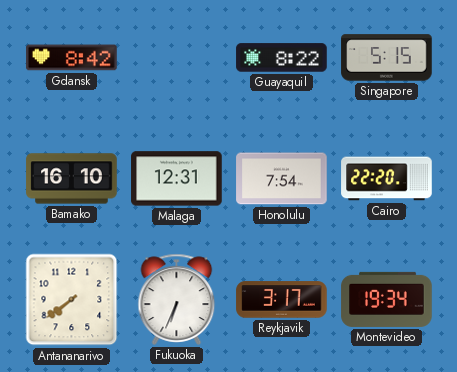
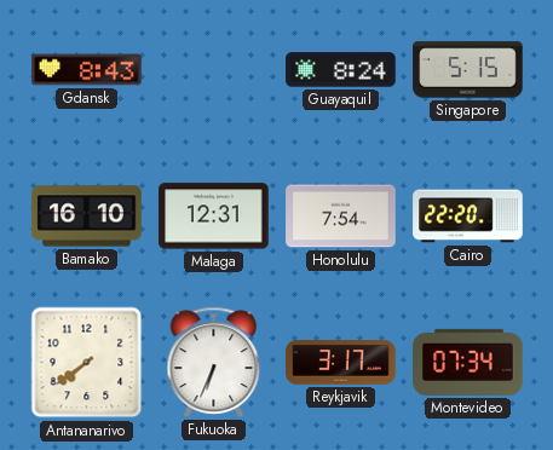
Gdansk: 8:42 -> 8:43
Guayaquil: 8:22 -> 8:24
Montevideo: 19:34 -> 07:34
